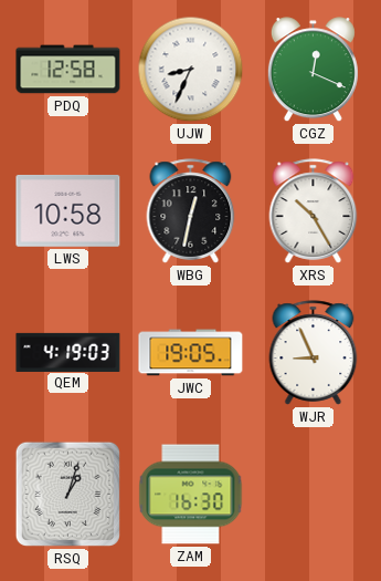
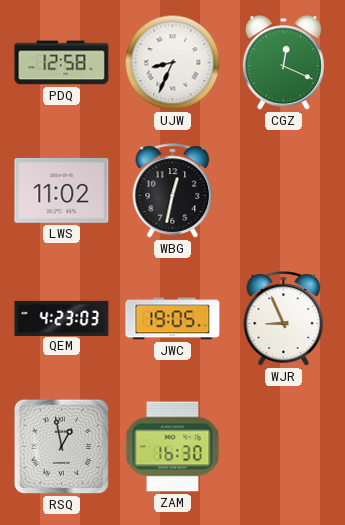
LWS: 10:58 -> 11:02
XRS: 10:25 -> none
QEM: 4:19 -> 4:23
RSQ: 1:03 -> 12:58
